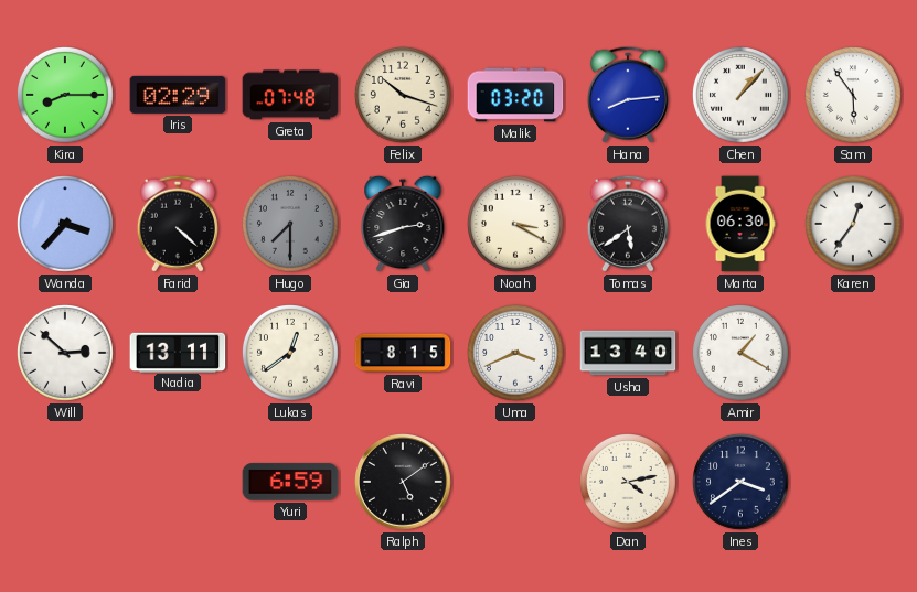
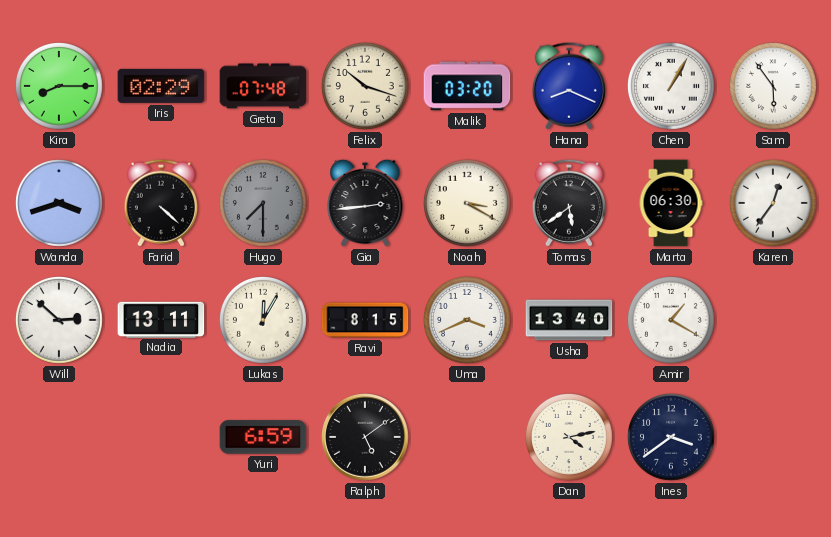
Hana: 8:14 -> 8:19
Chen: 1:07 -> 1:05
Wanda: 3:37 -> 3:42
Gia: 2:42 -> 2:44
Lukas: 12:39 -> 12:05
